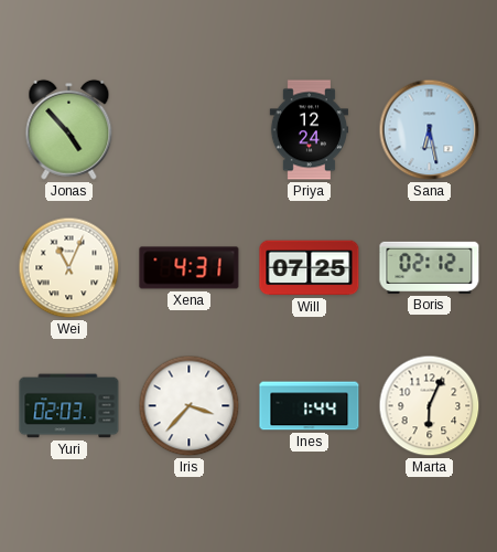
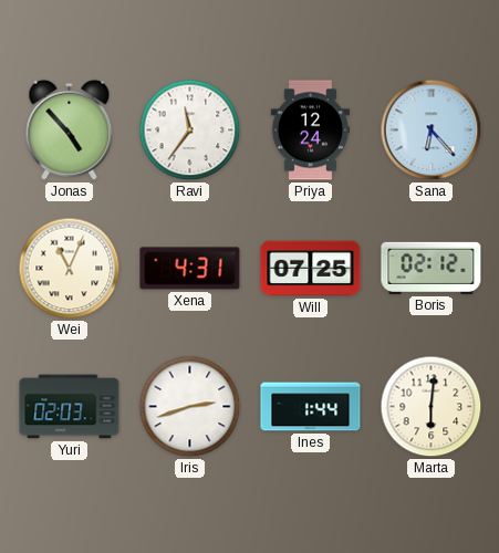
Ravi: none -> 11:36
Sana: 6:28 -> 6:23
Iris: 3:37 -> 2:42
Marta: 6:04 -> 6:01
